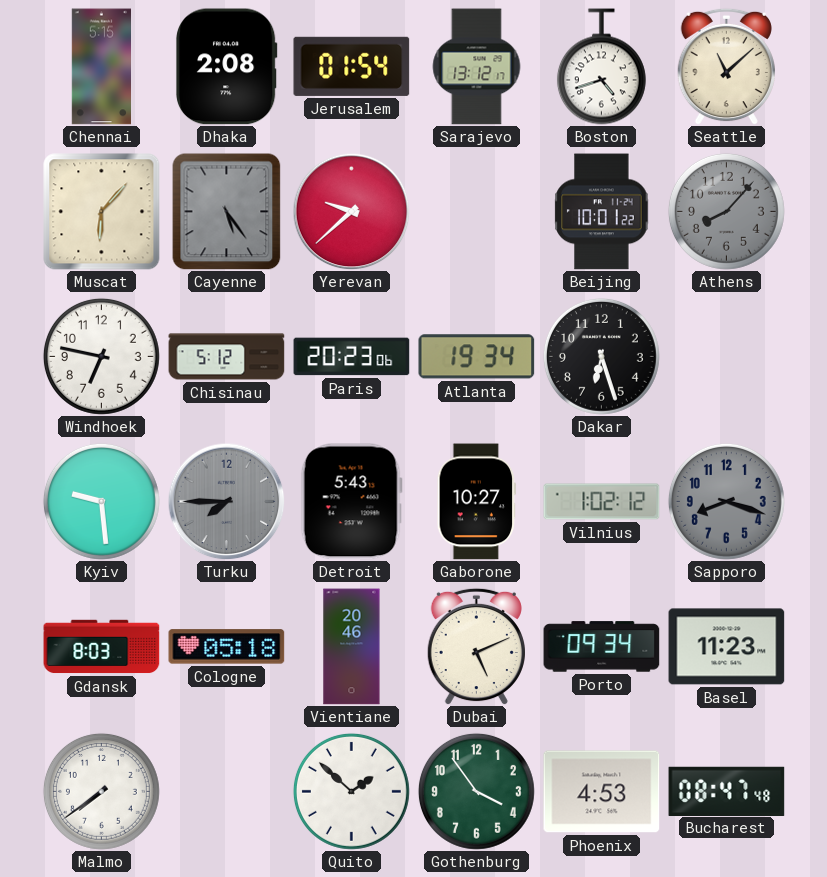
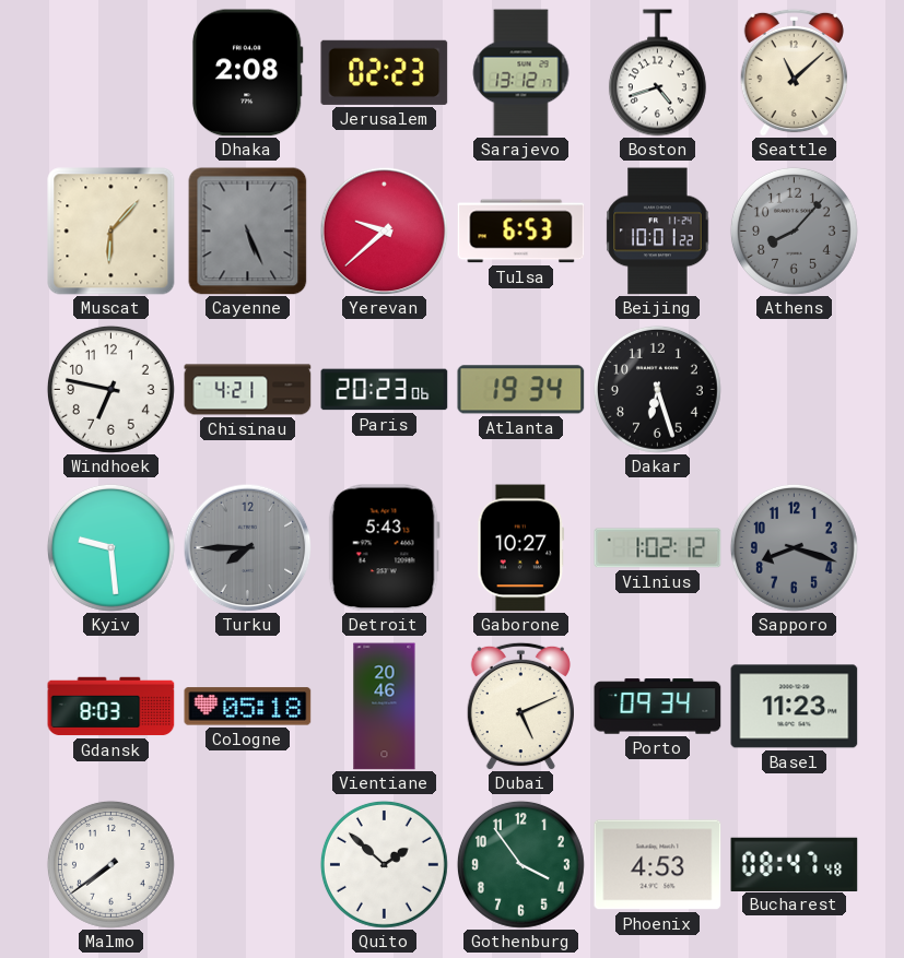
Chennai: 5:15 -> none
Jerusalem: 01:54 -> 02:23
Cayenne: 5:24 -> 5:26
Tulsa: none -> 6:53
Chisinau: 5:12 -> 4:21
